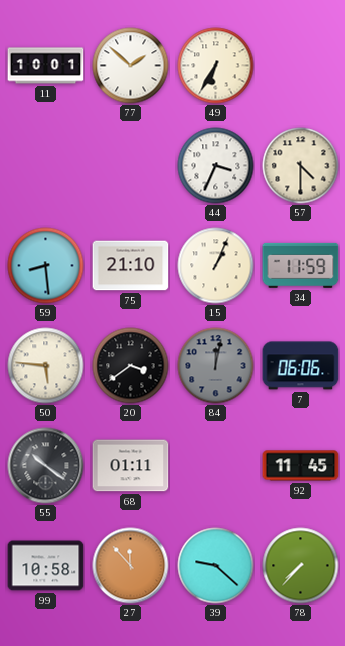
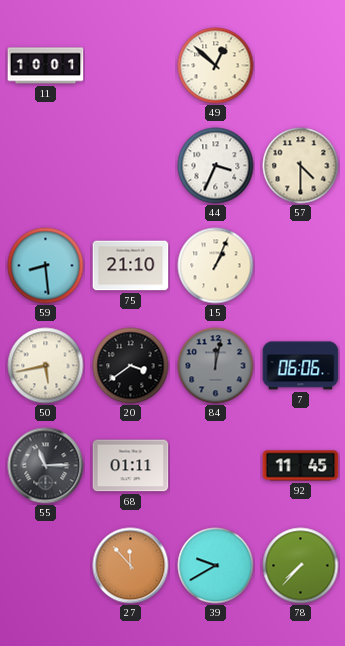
77: 1:52 -> none
49: 6:35 -> 12:52
34: 11:59 -> none
50: 5:46 -> 5:43
55: 10:21 -> 11:15
99: 10:58 -> none
39: 9:22 -> 9:40
